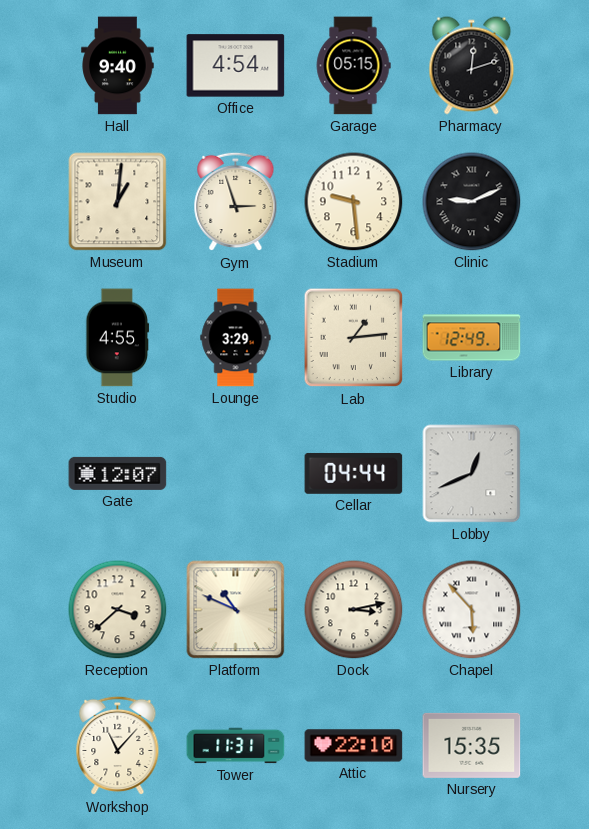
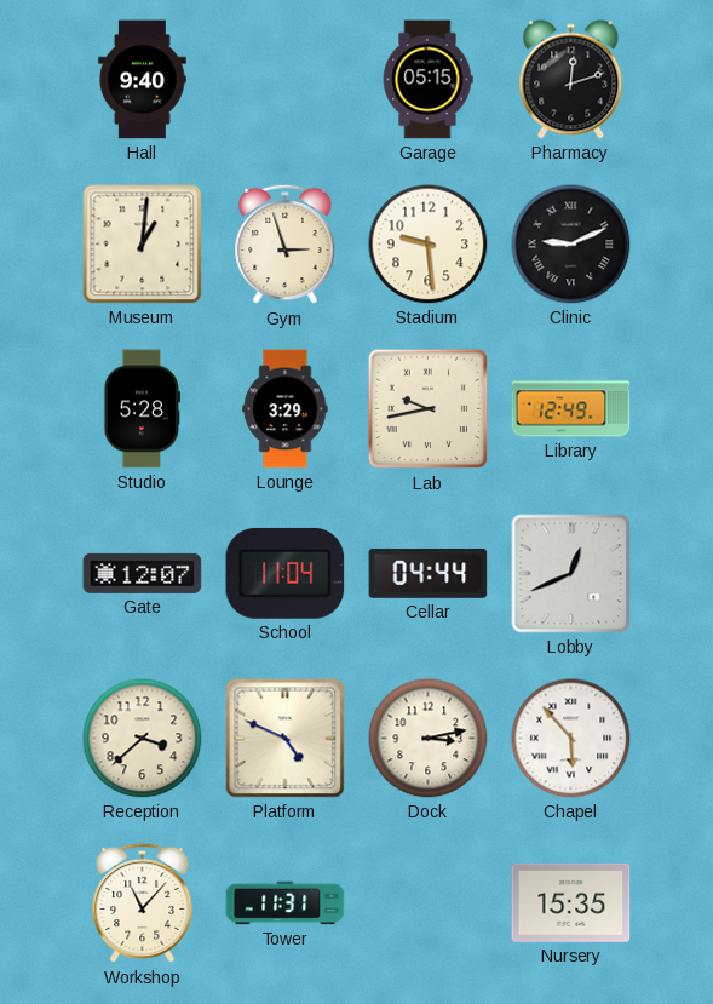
Office: 4:54 -> none
Studio: 4:55 -> 5:28
Lab: 1:14 -> 9:43
School: none -> 11:04
Platform: 10:49 -> 4:49
Attic: 22:10 -> none
